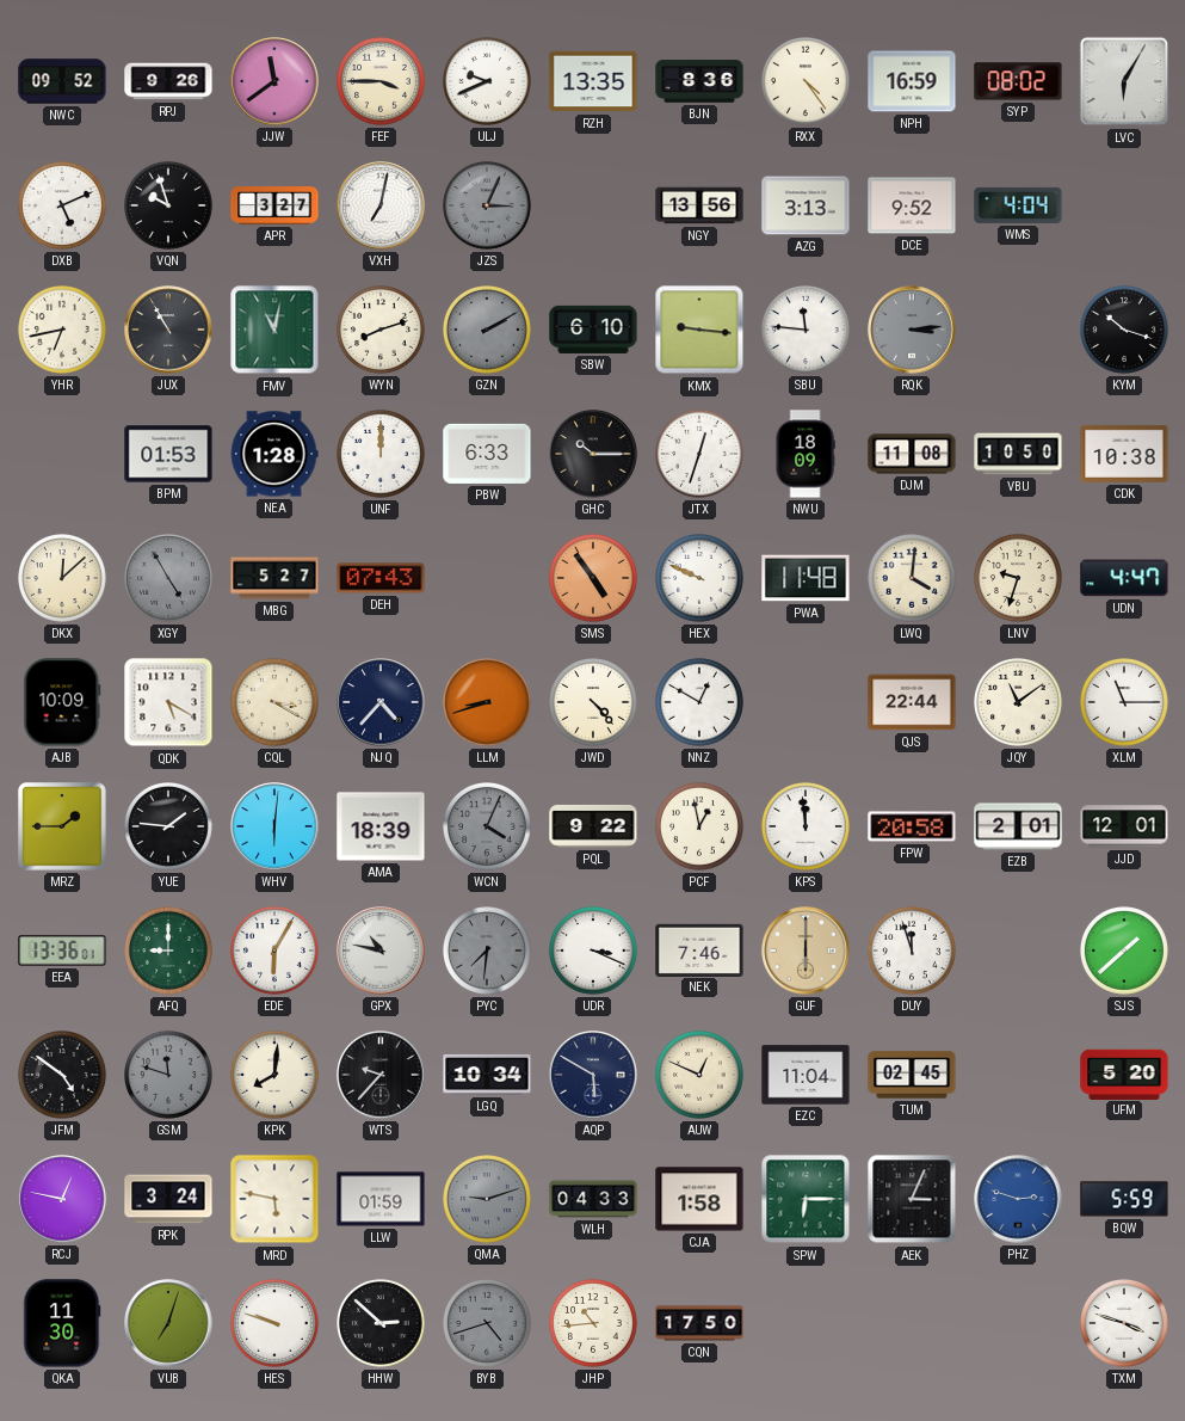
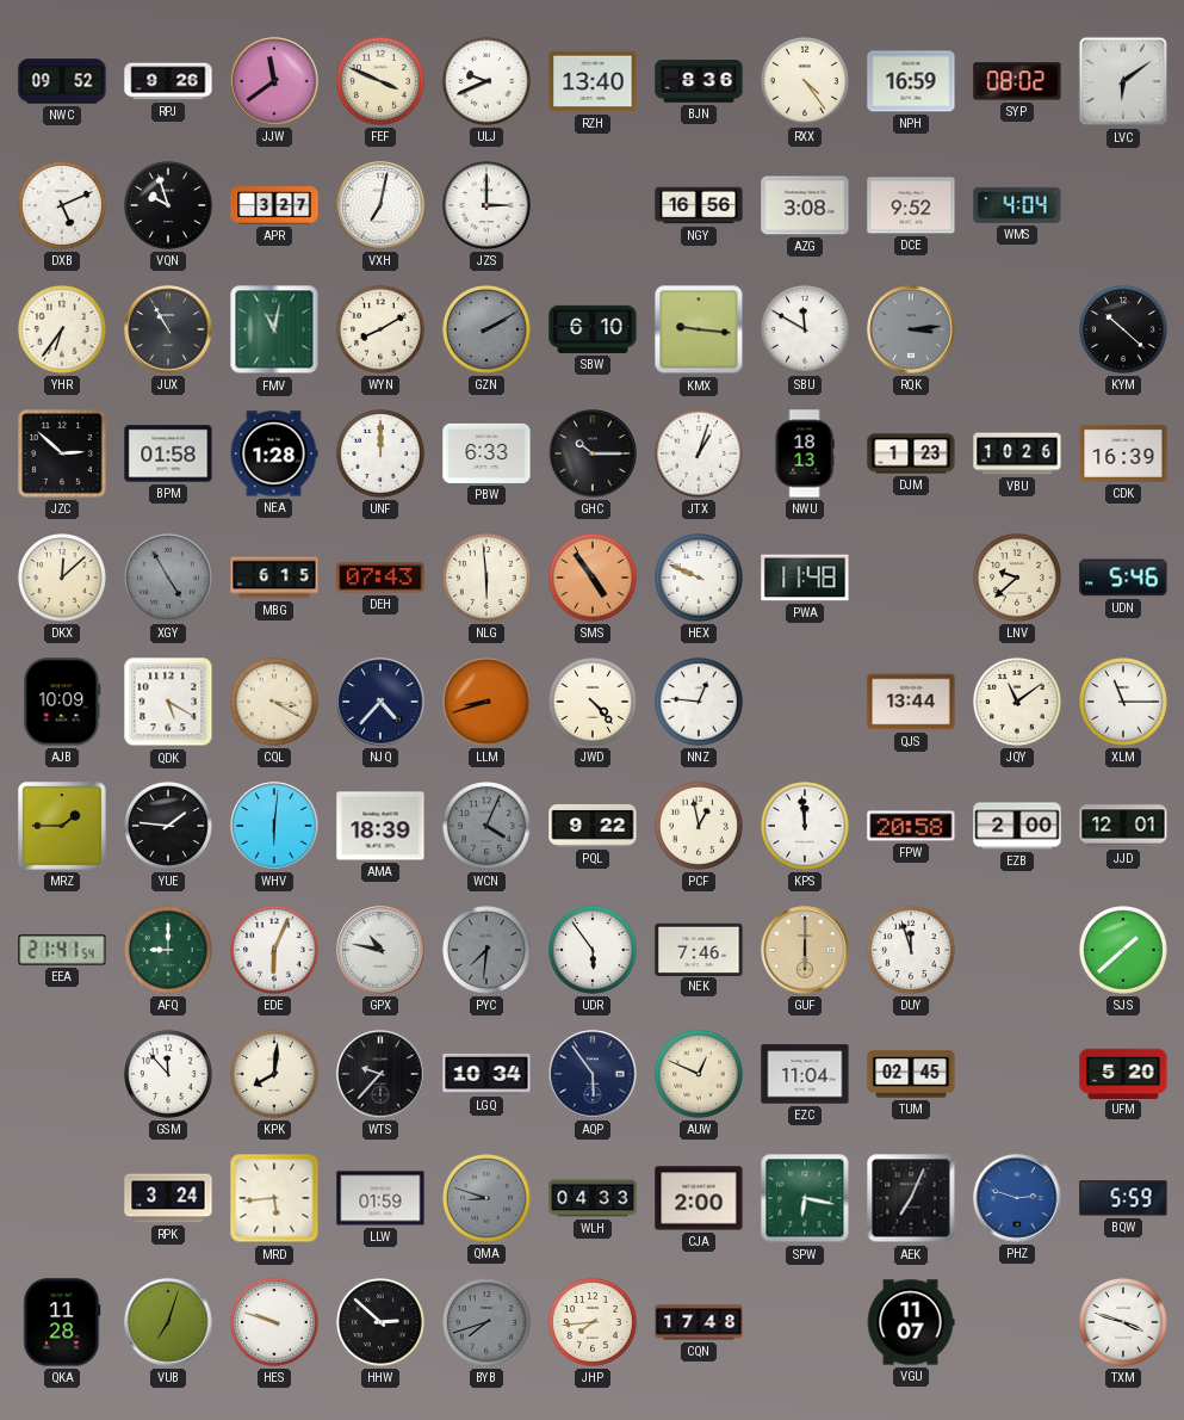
FEF: 3:45 -> 3:49
RZH: 13:35 -> 13:40
LVC: 6:05 -> 6:09
JZS: 3:04 -> 3:00
JZS dial: grey -> white
NGY: 13:56 -> 16:56
AZG: 3:13 -> 3:08
YHR: 6:43 -> 6:36
WYN: 8:12 -> 8:10
SBU: 11:46 -> 11:50
KYM: 10:18 -> 10:22
JZC: none -> 2:52
BPM: 01:53 -> 01:58
JTX: 12:33 -> 1:03
NWU: 18:09 -> 18:13
DJM: 11:08 -> 1:23
VBU: 10:50 -> 10:26
CDK: 10:38 -> 16:39
MBG: 5:27 -> 6:15
NLG: none -> 5:59
LWQ: 4:01 -> none
LNV: 9:33 -> 9:38
UDN: 4:47 -> 5:46
NNZ: 12:50 -> 12:46
QJS: 22:44 -> 13:44
EZB: 2:01 -> 2:00
EEA: 13:36 -> 21:41
EDE: 6:05 -> 6:04
UDR: 3:19 -> 5:54
JFM: 4:51 -> none
GSM: 11:48 -> 11:53
GSM dial: grey -> white
AQP: 5:50 -> 5:54
RCJ: 12:47 -> none
MRD: 5:47 -> 5:44
QMA: 9:12 -> 8:48
CJA: 1:58 -> 2:00
SPW: 6:15 -> 6:17
AEK: 3:04 -> 7:04
QKA: 11:30 -> 11:28
BYB: 4:42 -> 7:42
JHP: 10:44 -> 7:44
CQN: 17:50 -> 17:48
VGU: none -> 11:07
